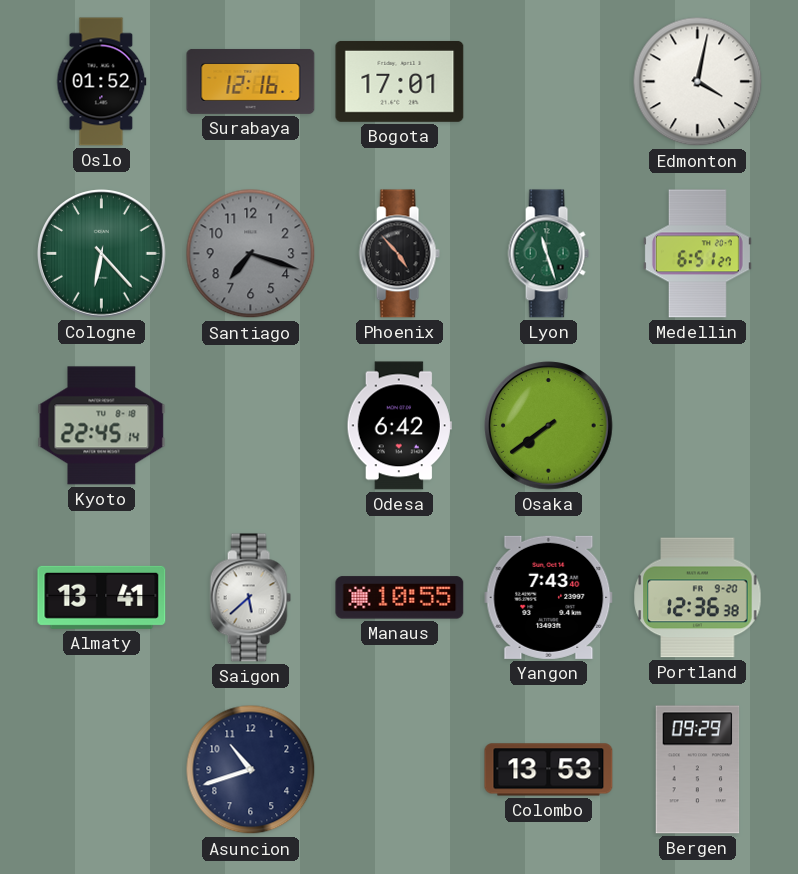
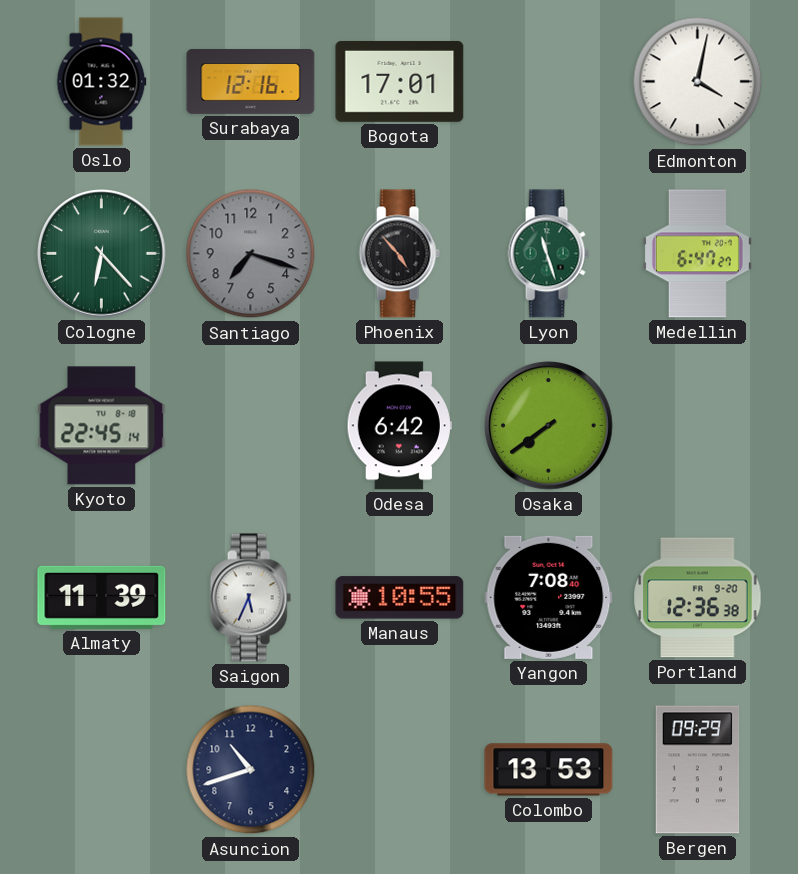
Oslo: 01:52 -> 01:32
Medellin: 6:51 -> 6:47
Almaty: 13:41 -> 11:39
Saigon: 5:38 -> 5:34
Yangon: 7:43 -> 7:08
